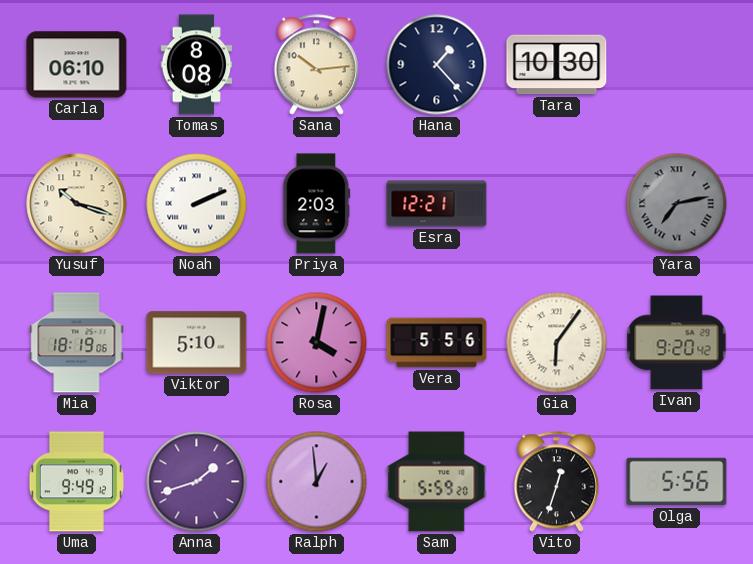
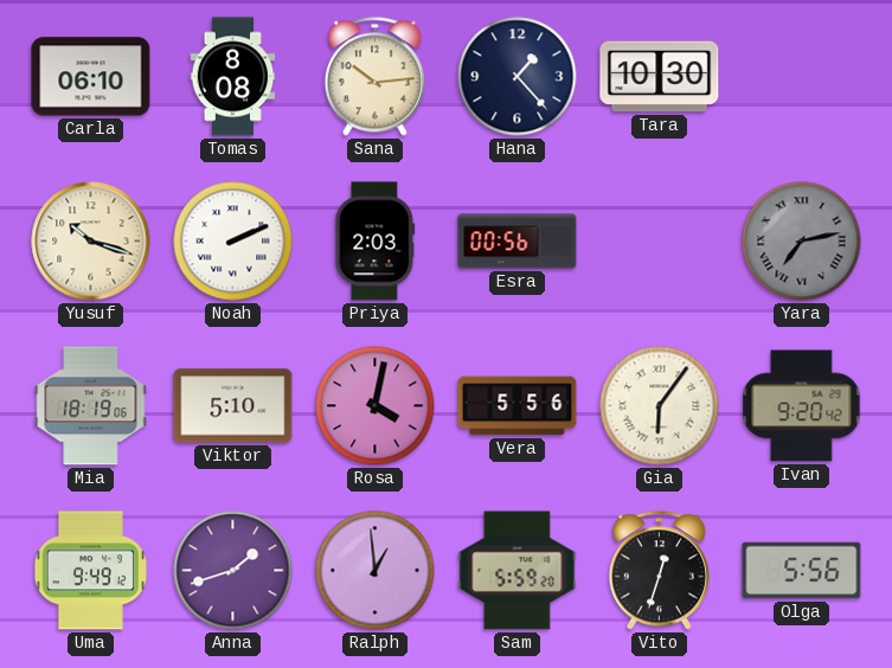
Esra: 12:21 -> 00:56
